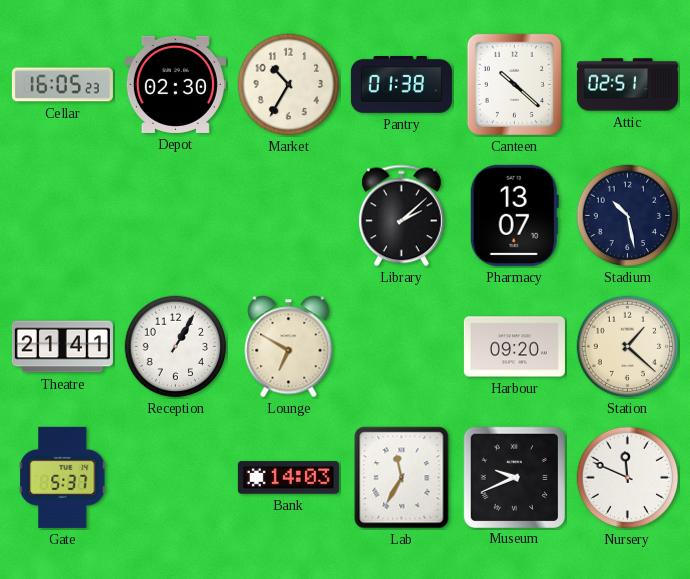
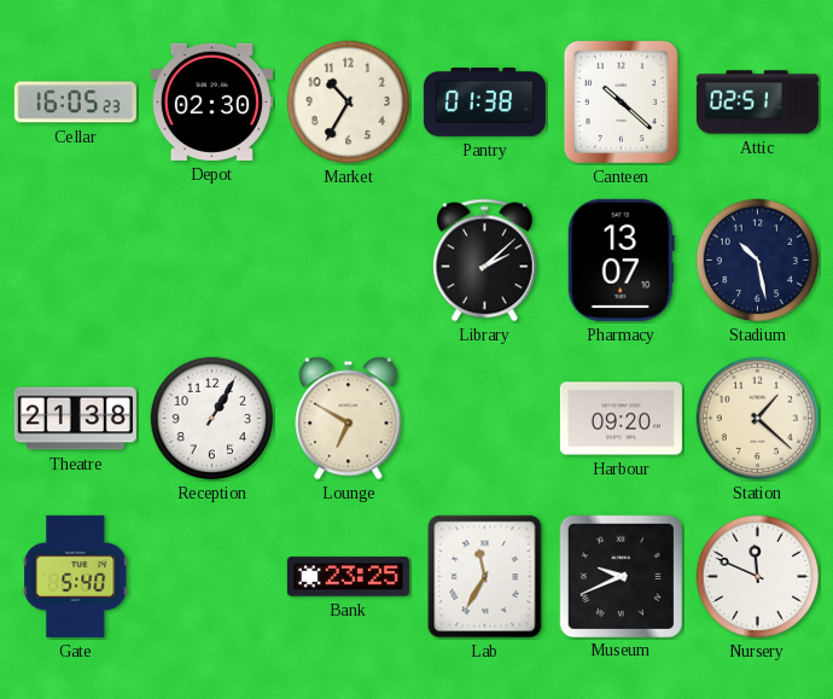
Theatre: 21:41 -> 21:38
Gate: 5:37 -> 5:40
Bank: 14:03 -> 23:25
